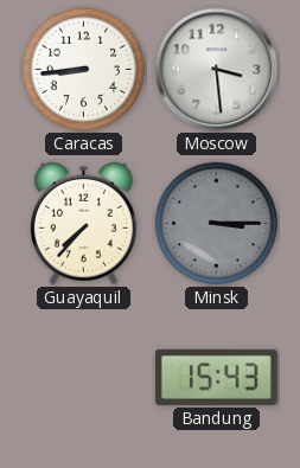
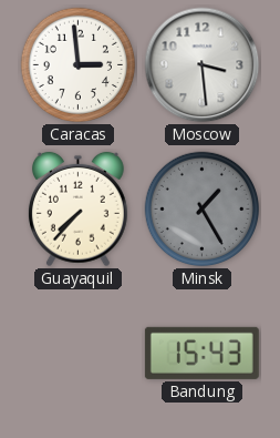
Caracas: 8:44 -> 2:59
Minsk: 3:15 -> 1:25
